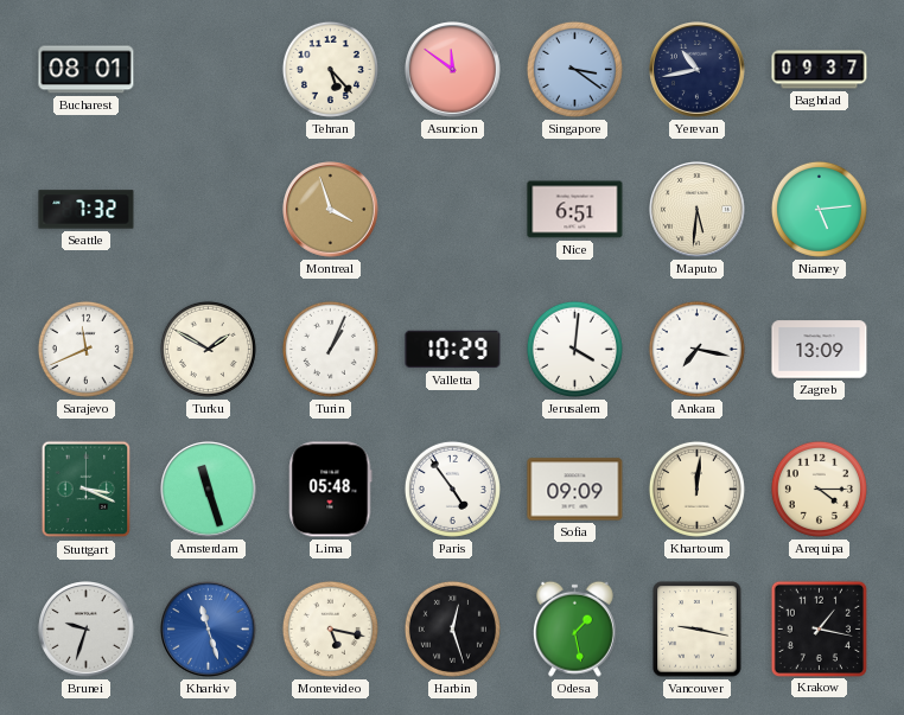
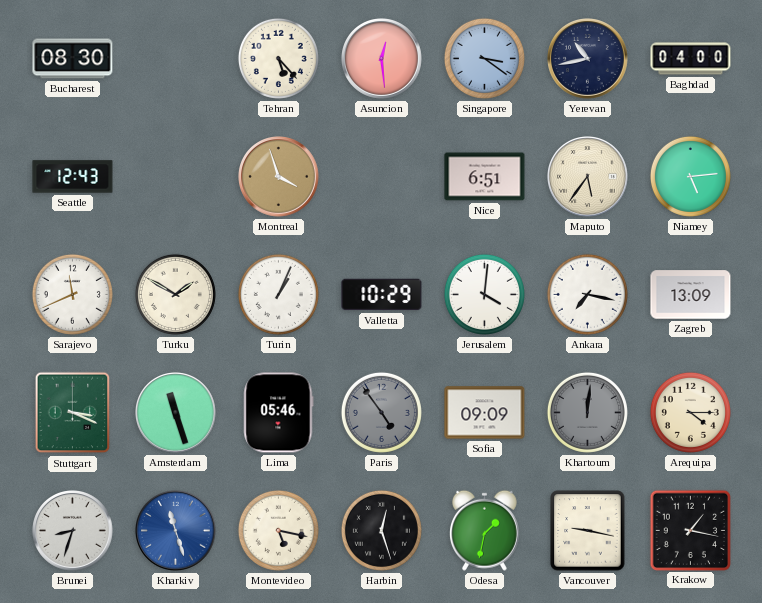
Bucharest: 08:01 -> 08:30
Asuncion: 11:51 -> 12:29
Baghdad: 09:37 -> 04:00
Seattle: 7:32 -> 12:43
Maputo: 5:31 -> 5:36
Lima: 05:48 -> 05:46
Paris dial: white -> grey
Khartoum dial: cream -> grey
Brunei: 9:33 -> 8:33
Odesa: 1:28 -> 1:32
